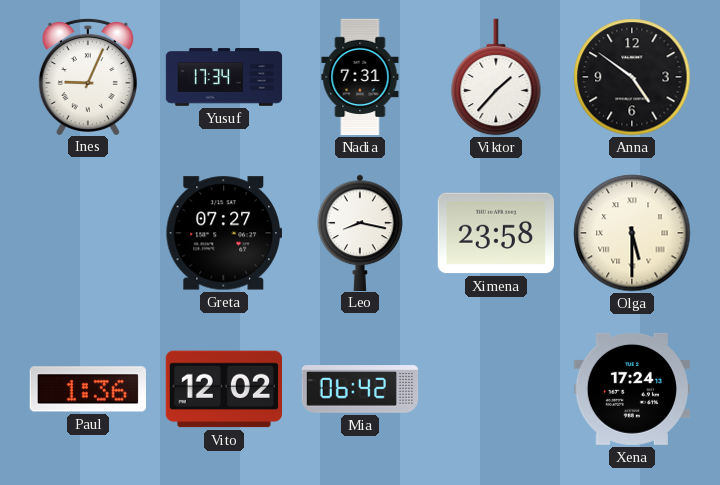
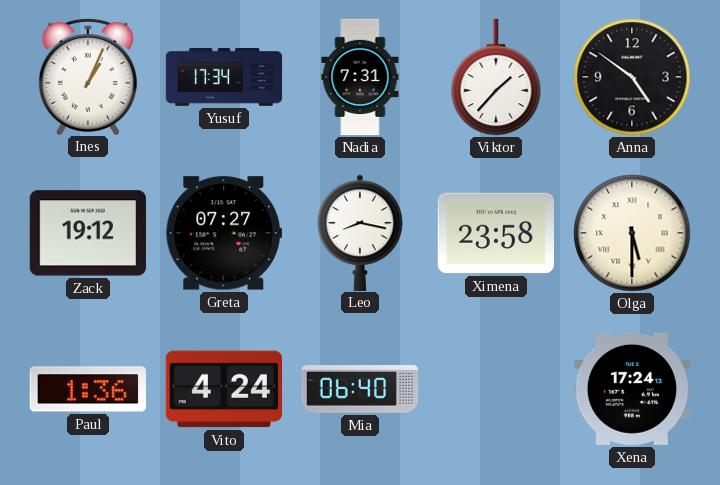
Ines: 9:04 -> 1:04
Zack: none -> 19:12
Vito: 12:02 -> 4:24
Mia: 06:42 -> 06:40
